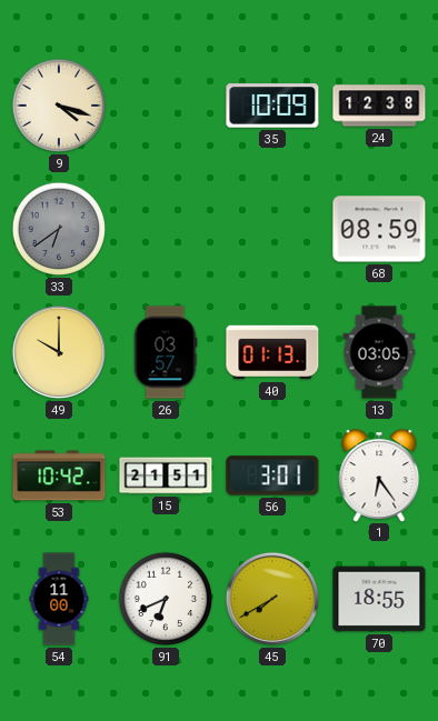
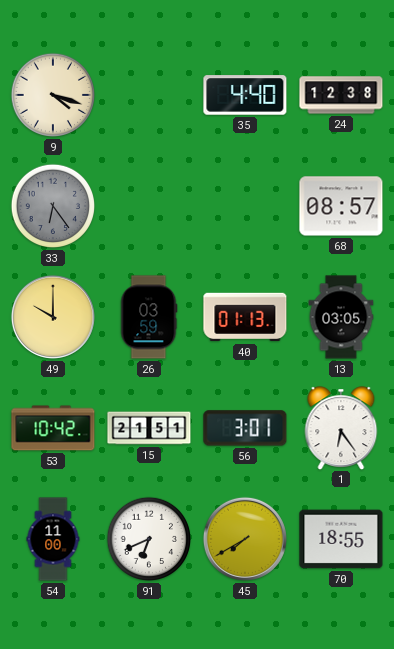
35: 10:09 -> 4:40
33: 6:39 -> 6:24
68: 08:59 -> 08:57
26: 03:57 -> 03:59
